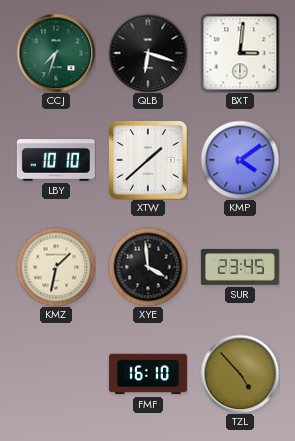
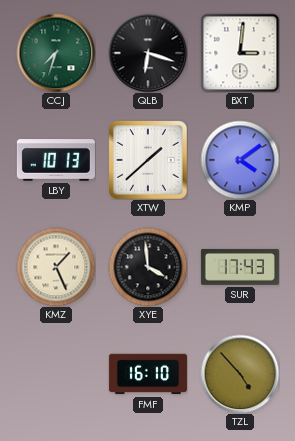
LBY: 10:10 -> 10:13
KMZ: 1:32 -> 1:26
SUR: 23:45 -> 17:43
